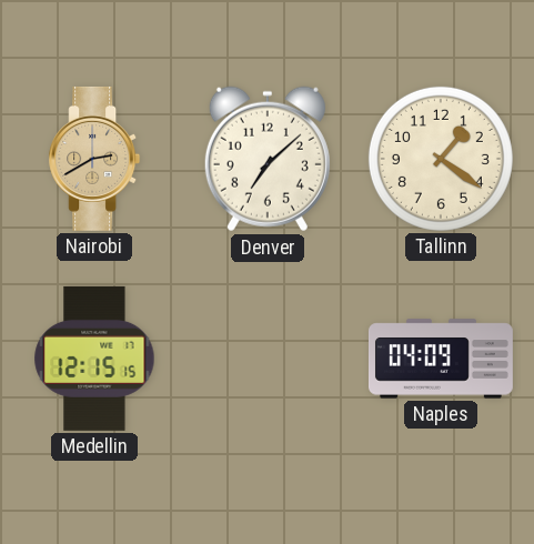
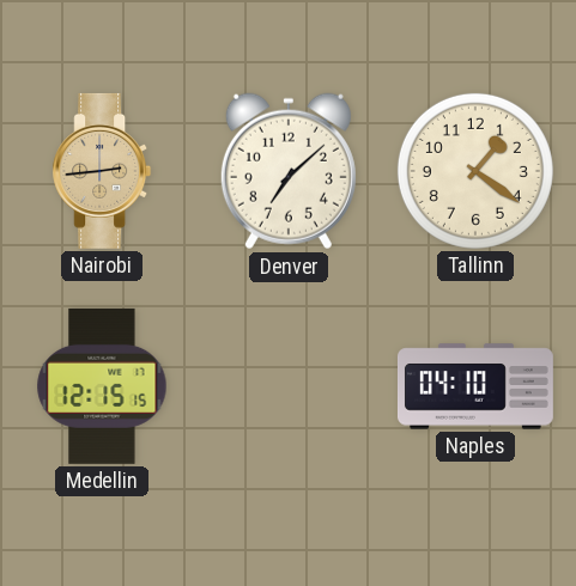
Nairobi: 2:40 -> 2:44
Naples: 04:09 -> 04:10
